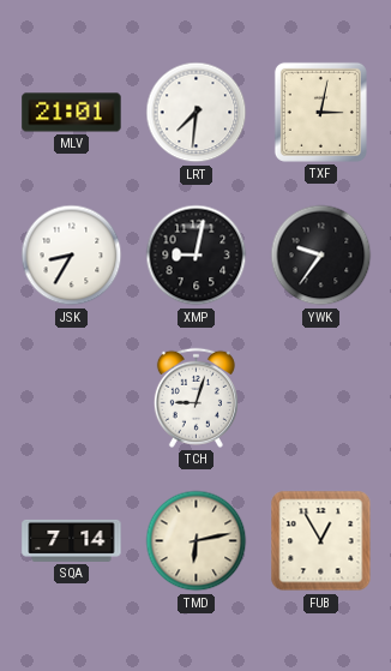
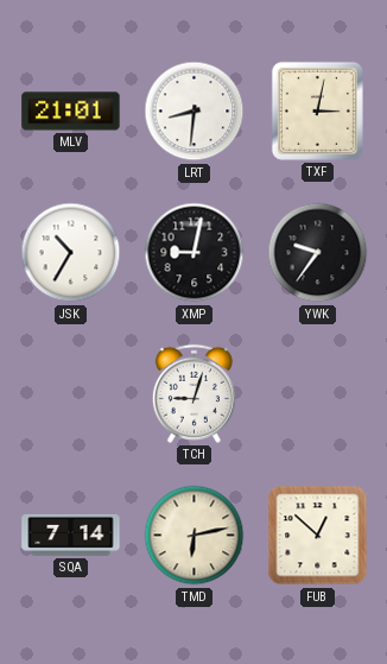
LRT: 7:31 -> 8:31
JSK: 8:35 -> 10:35
FUB: 12:55 -> 12:52
